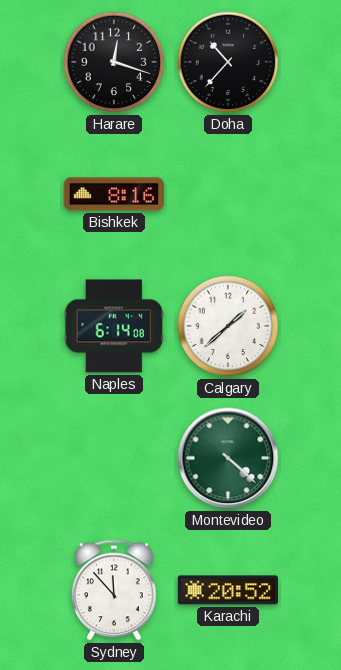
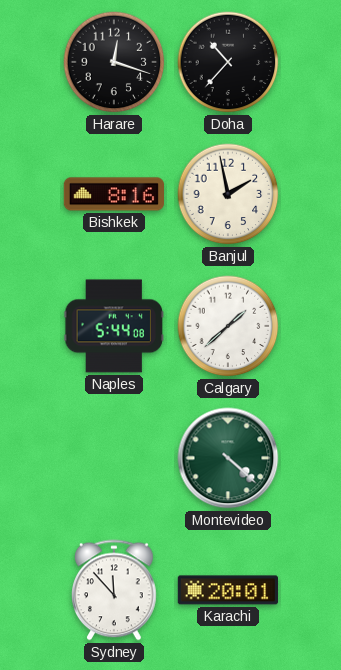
Banjul: none -> 1:58
Naples: 6:14 -> 5:44
Karachi: 20:52 -> 20:01
